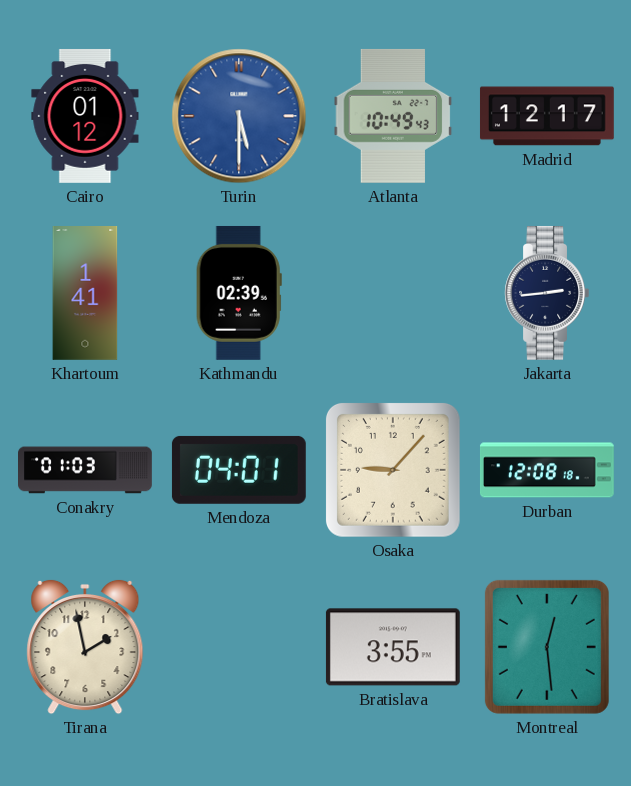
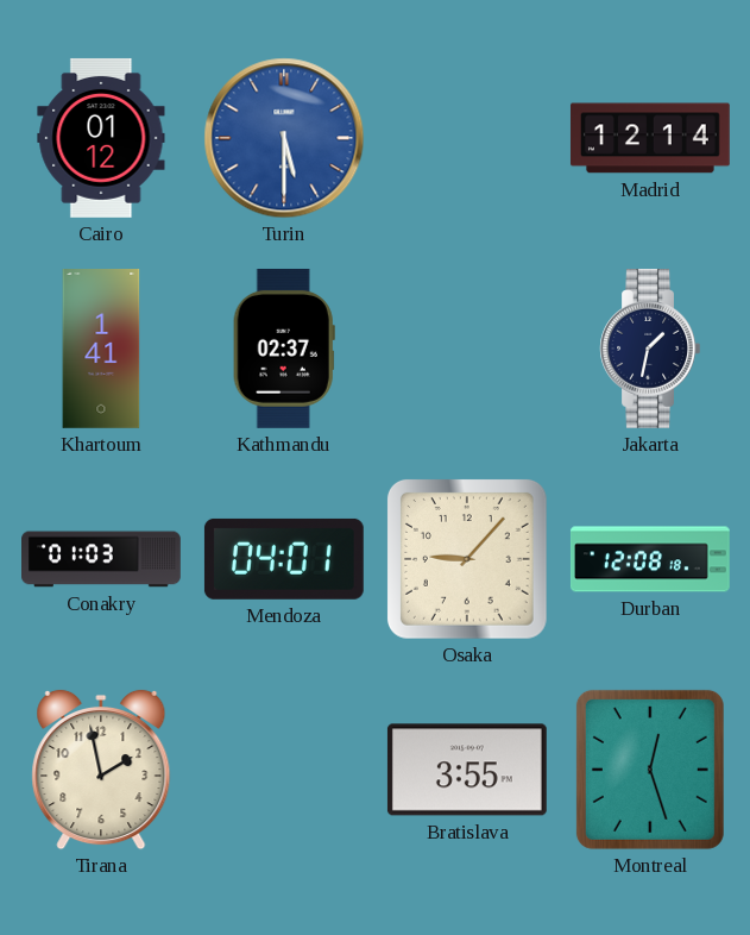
Atlanta: 10:49 -> none
Madrid: 12:17 -> 12:14
Kathmandu: 02:39 -> 02:37
Jakarta: 2:44 -> 1:32
Montreal: 12:29 -> 12:27
